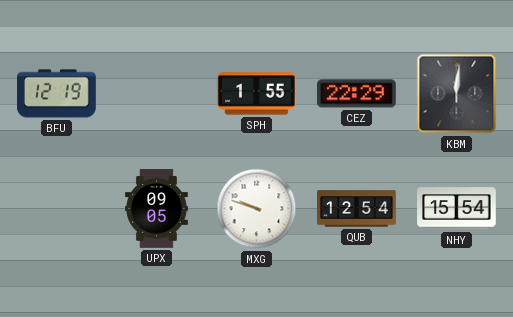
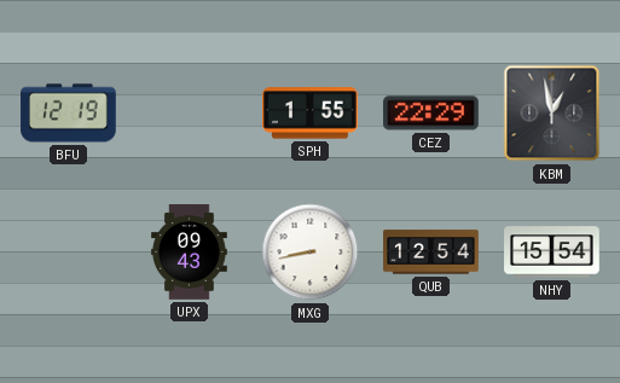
KBM: 12:01 -> 12:58
UPX: 09:05 -> 09:43
MXG: 9:48 -> 8:43
